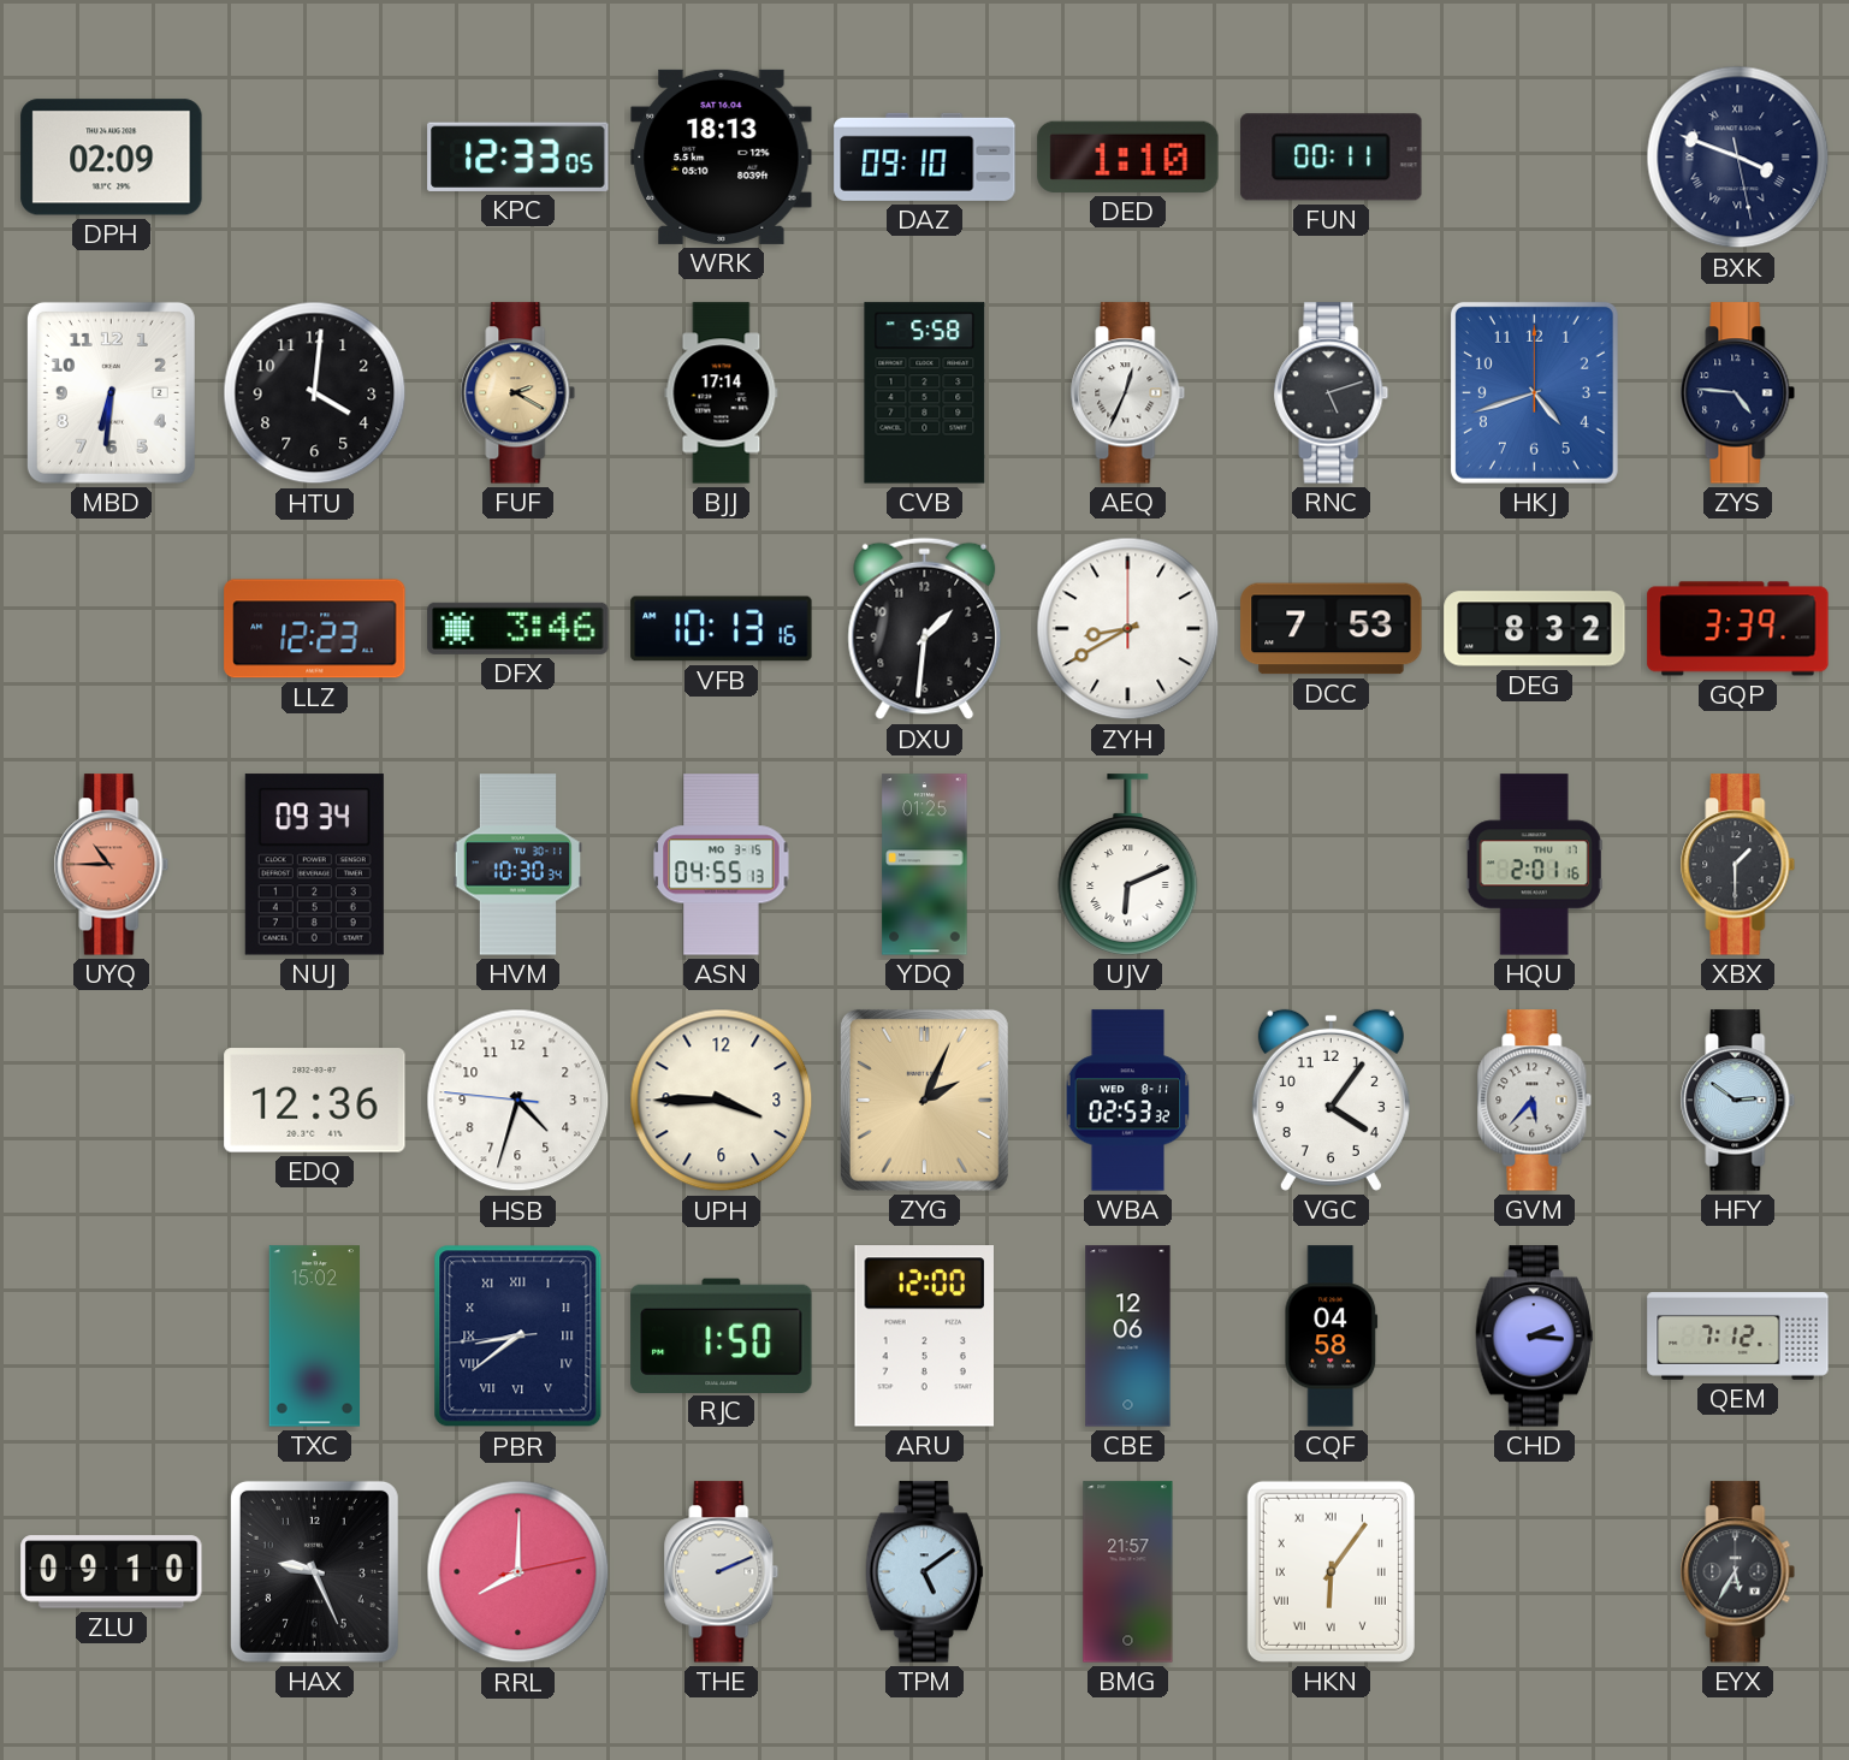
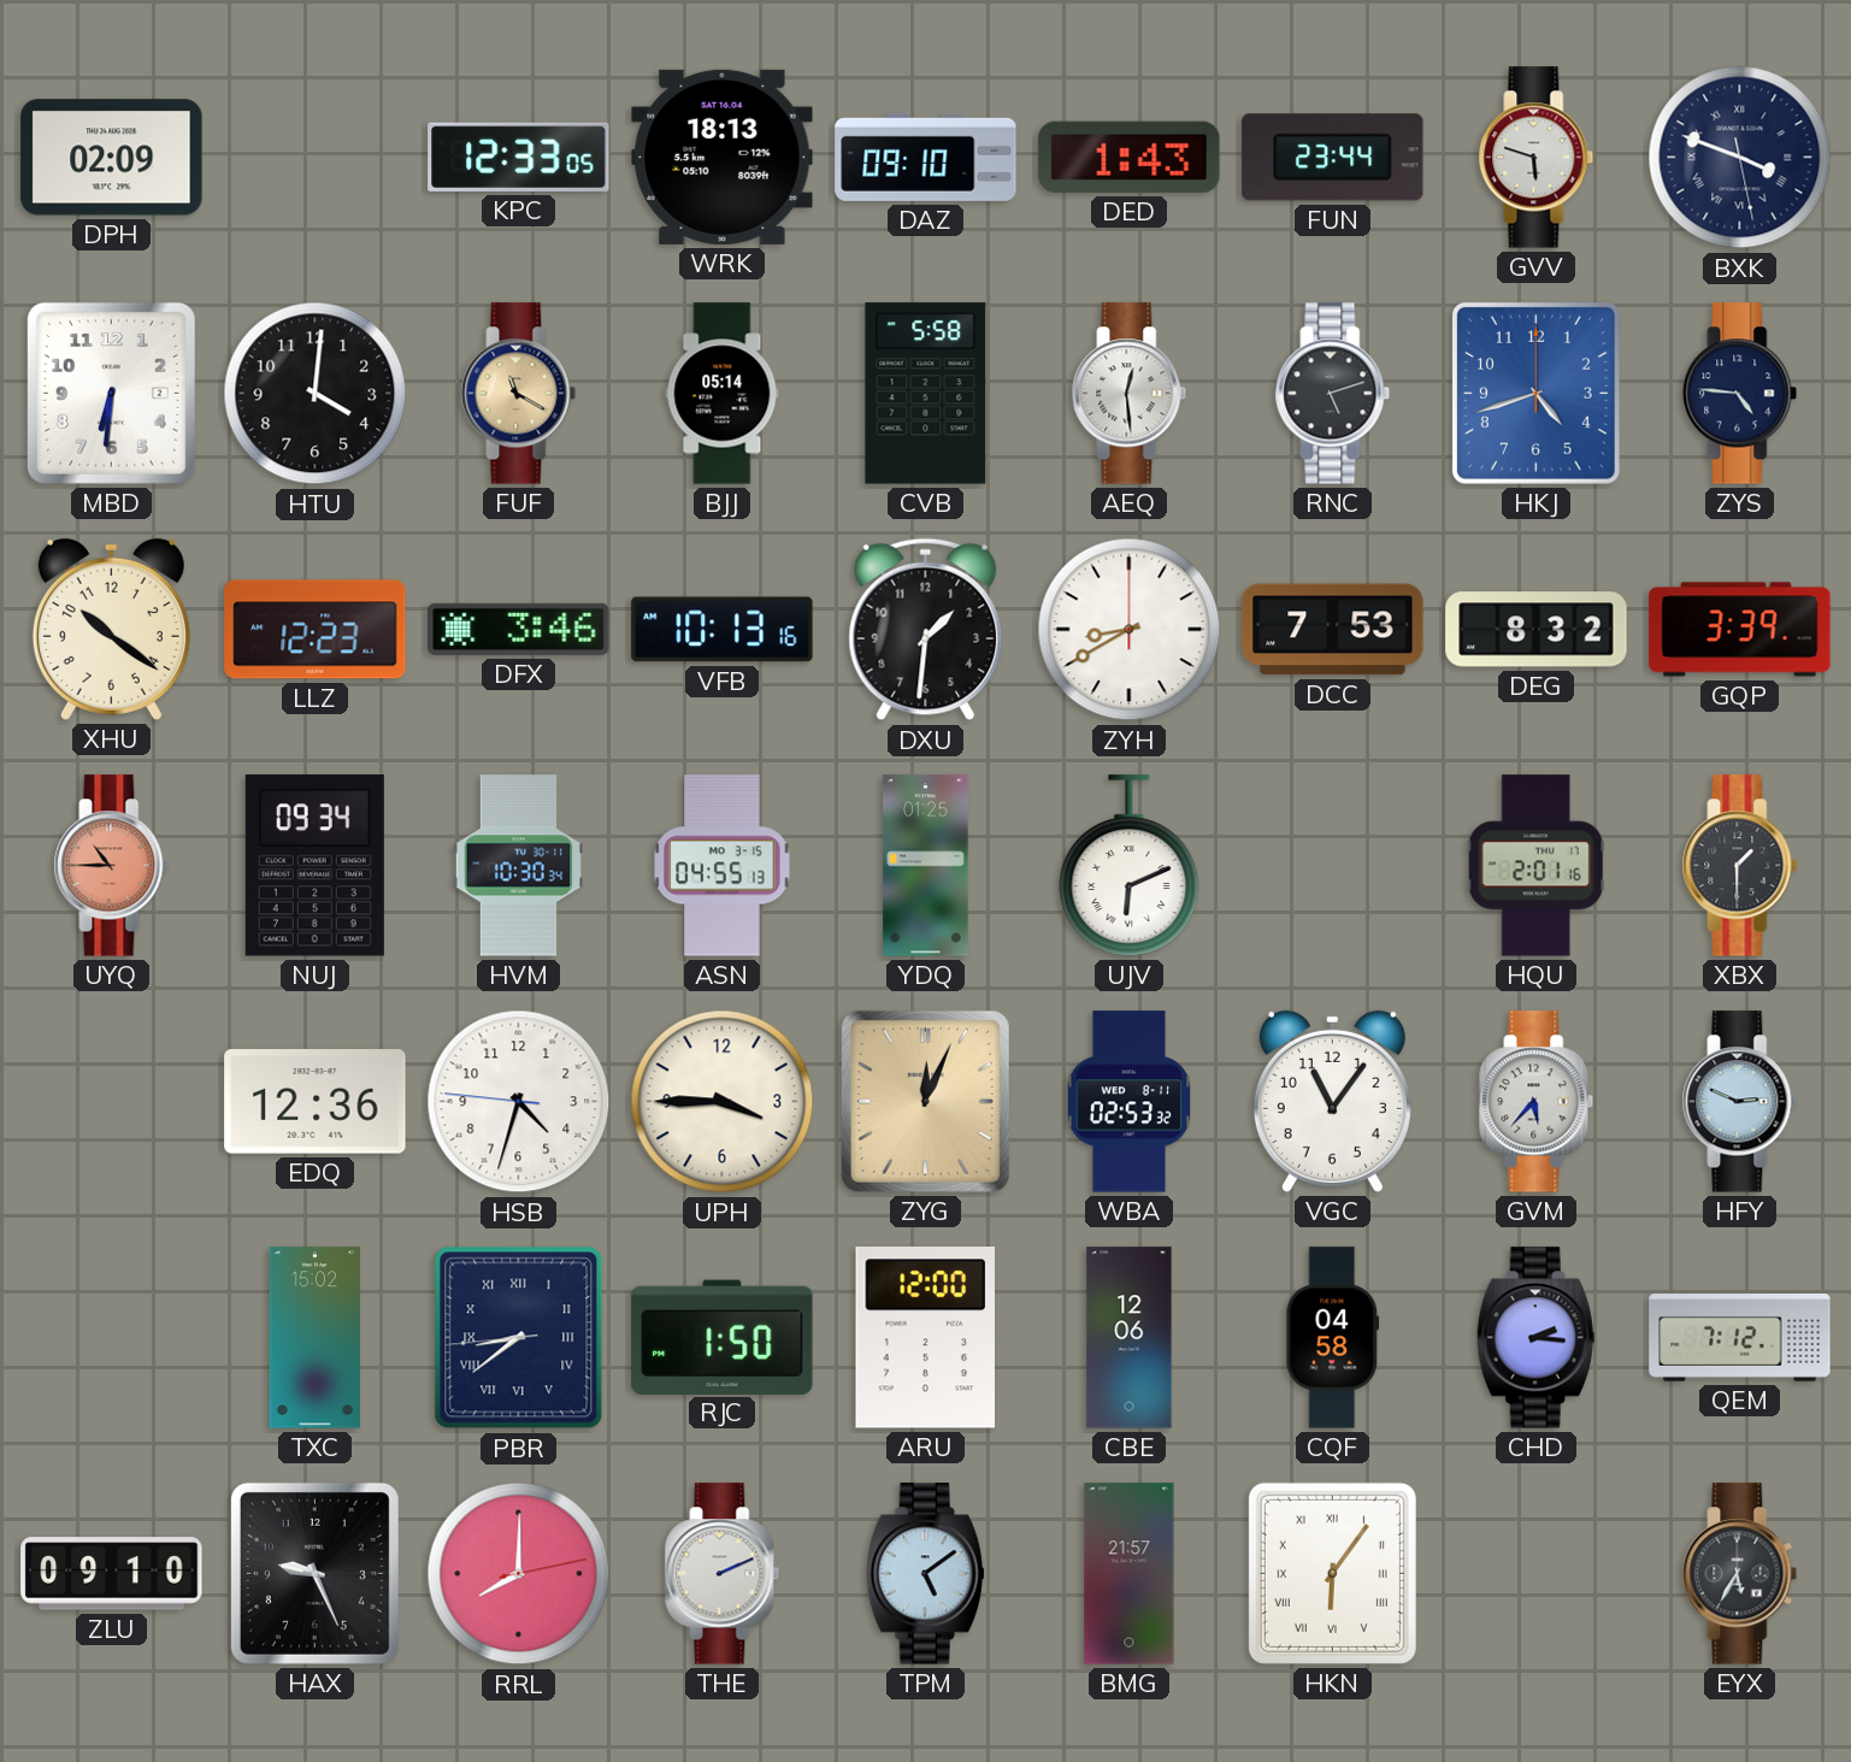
DED: 1:10 -> 1:43
FUN: 00:11 -> 23:44
GVV: none -> 5:48
FUF: 2:20 -> 11:20
BJJ: 17:14 -> 05:14
AEQ: 12:34 -> 12:29
XHU: none -> 10:21
ZYG: 2:04 -> 12:04
VGC: 4:06 -> 11:06
HFY: 2:51 -> 2:49
